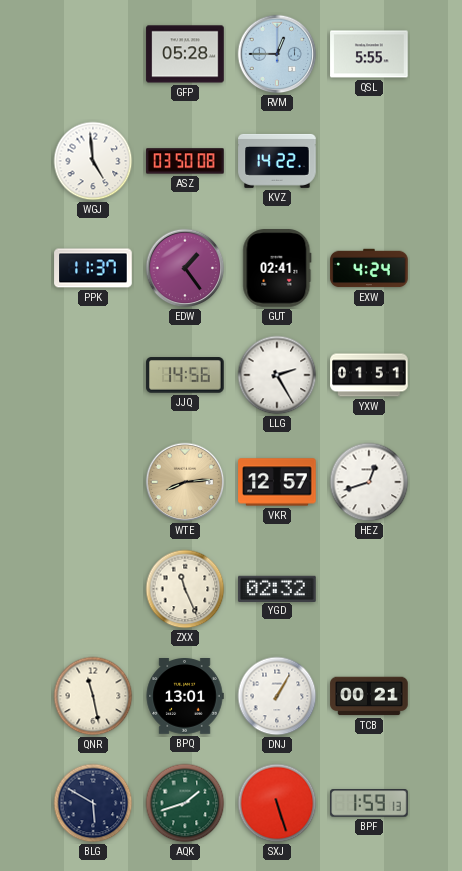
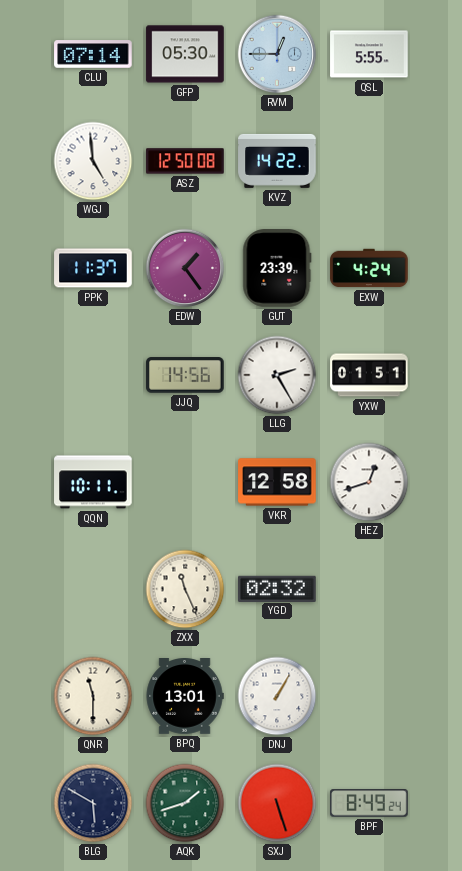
CLU: none -> 07:14
GFP: 05:28 -> 05:30
ASZ: 03:50 -> 12:50
GUT: 02:41 -> 23:39
QQN: none -> 10:11
WTE: 8:14 -> none
VKR: 12:57 -> 12:58
QNR: 11:28 -> 11:30
TCB: 00:21 -> none
BPF: 1:59 -> 8:49
